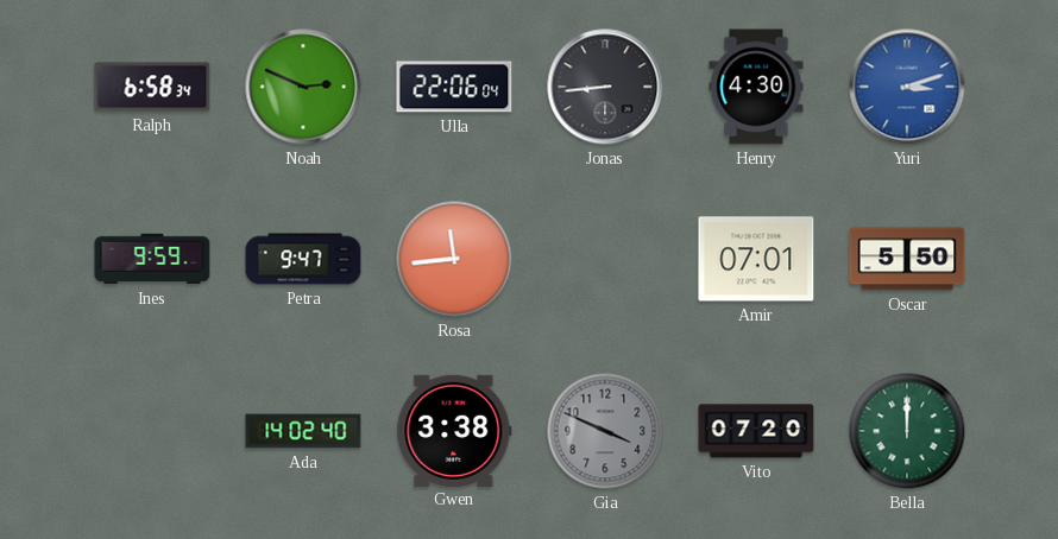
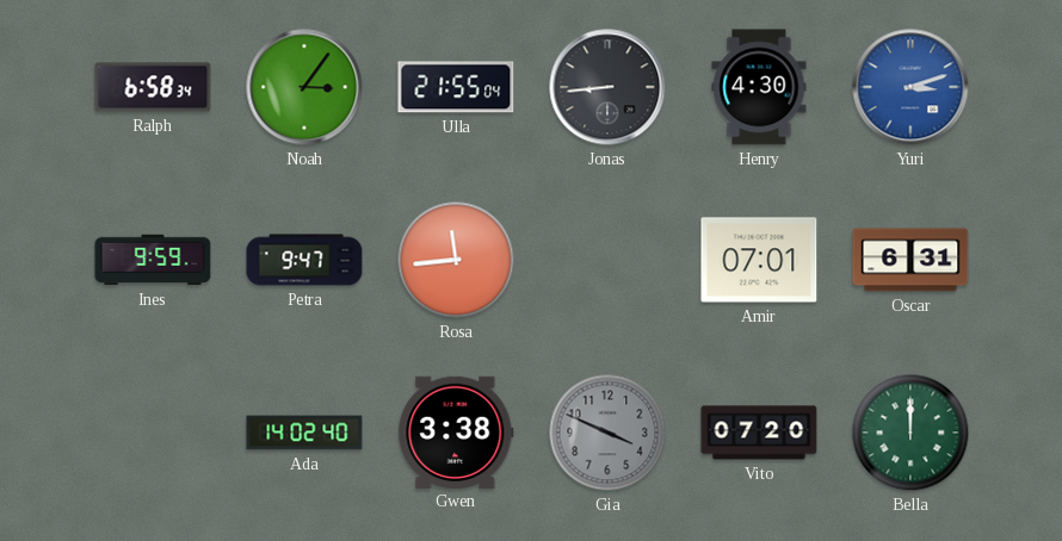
Noah: 2:49 -> 3:06
Ulla: 22:06 -> 21:55
Oscar: 5:50 -> 6:31
